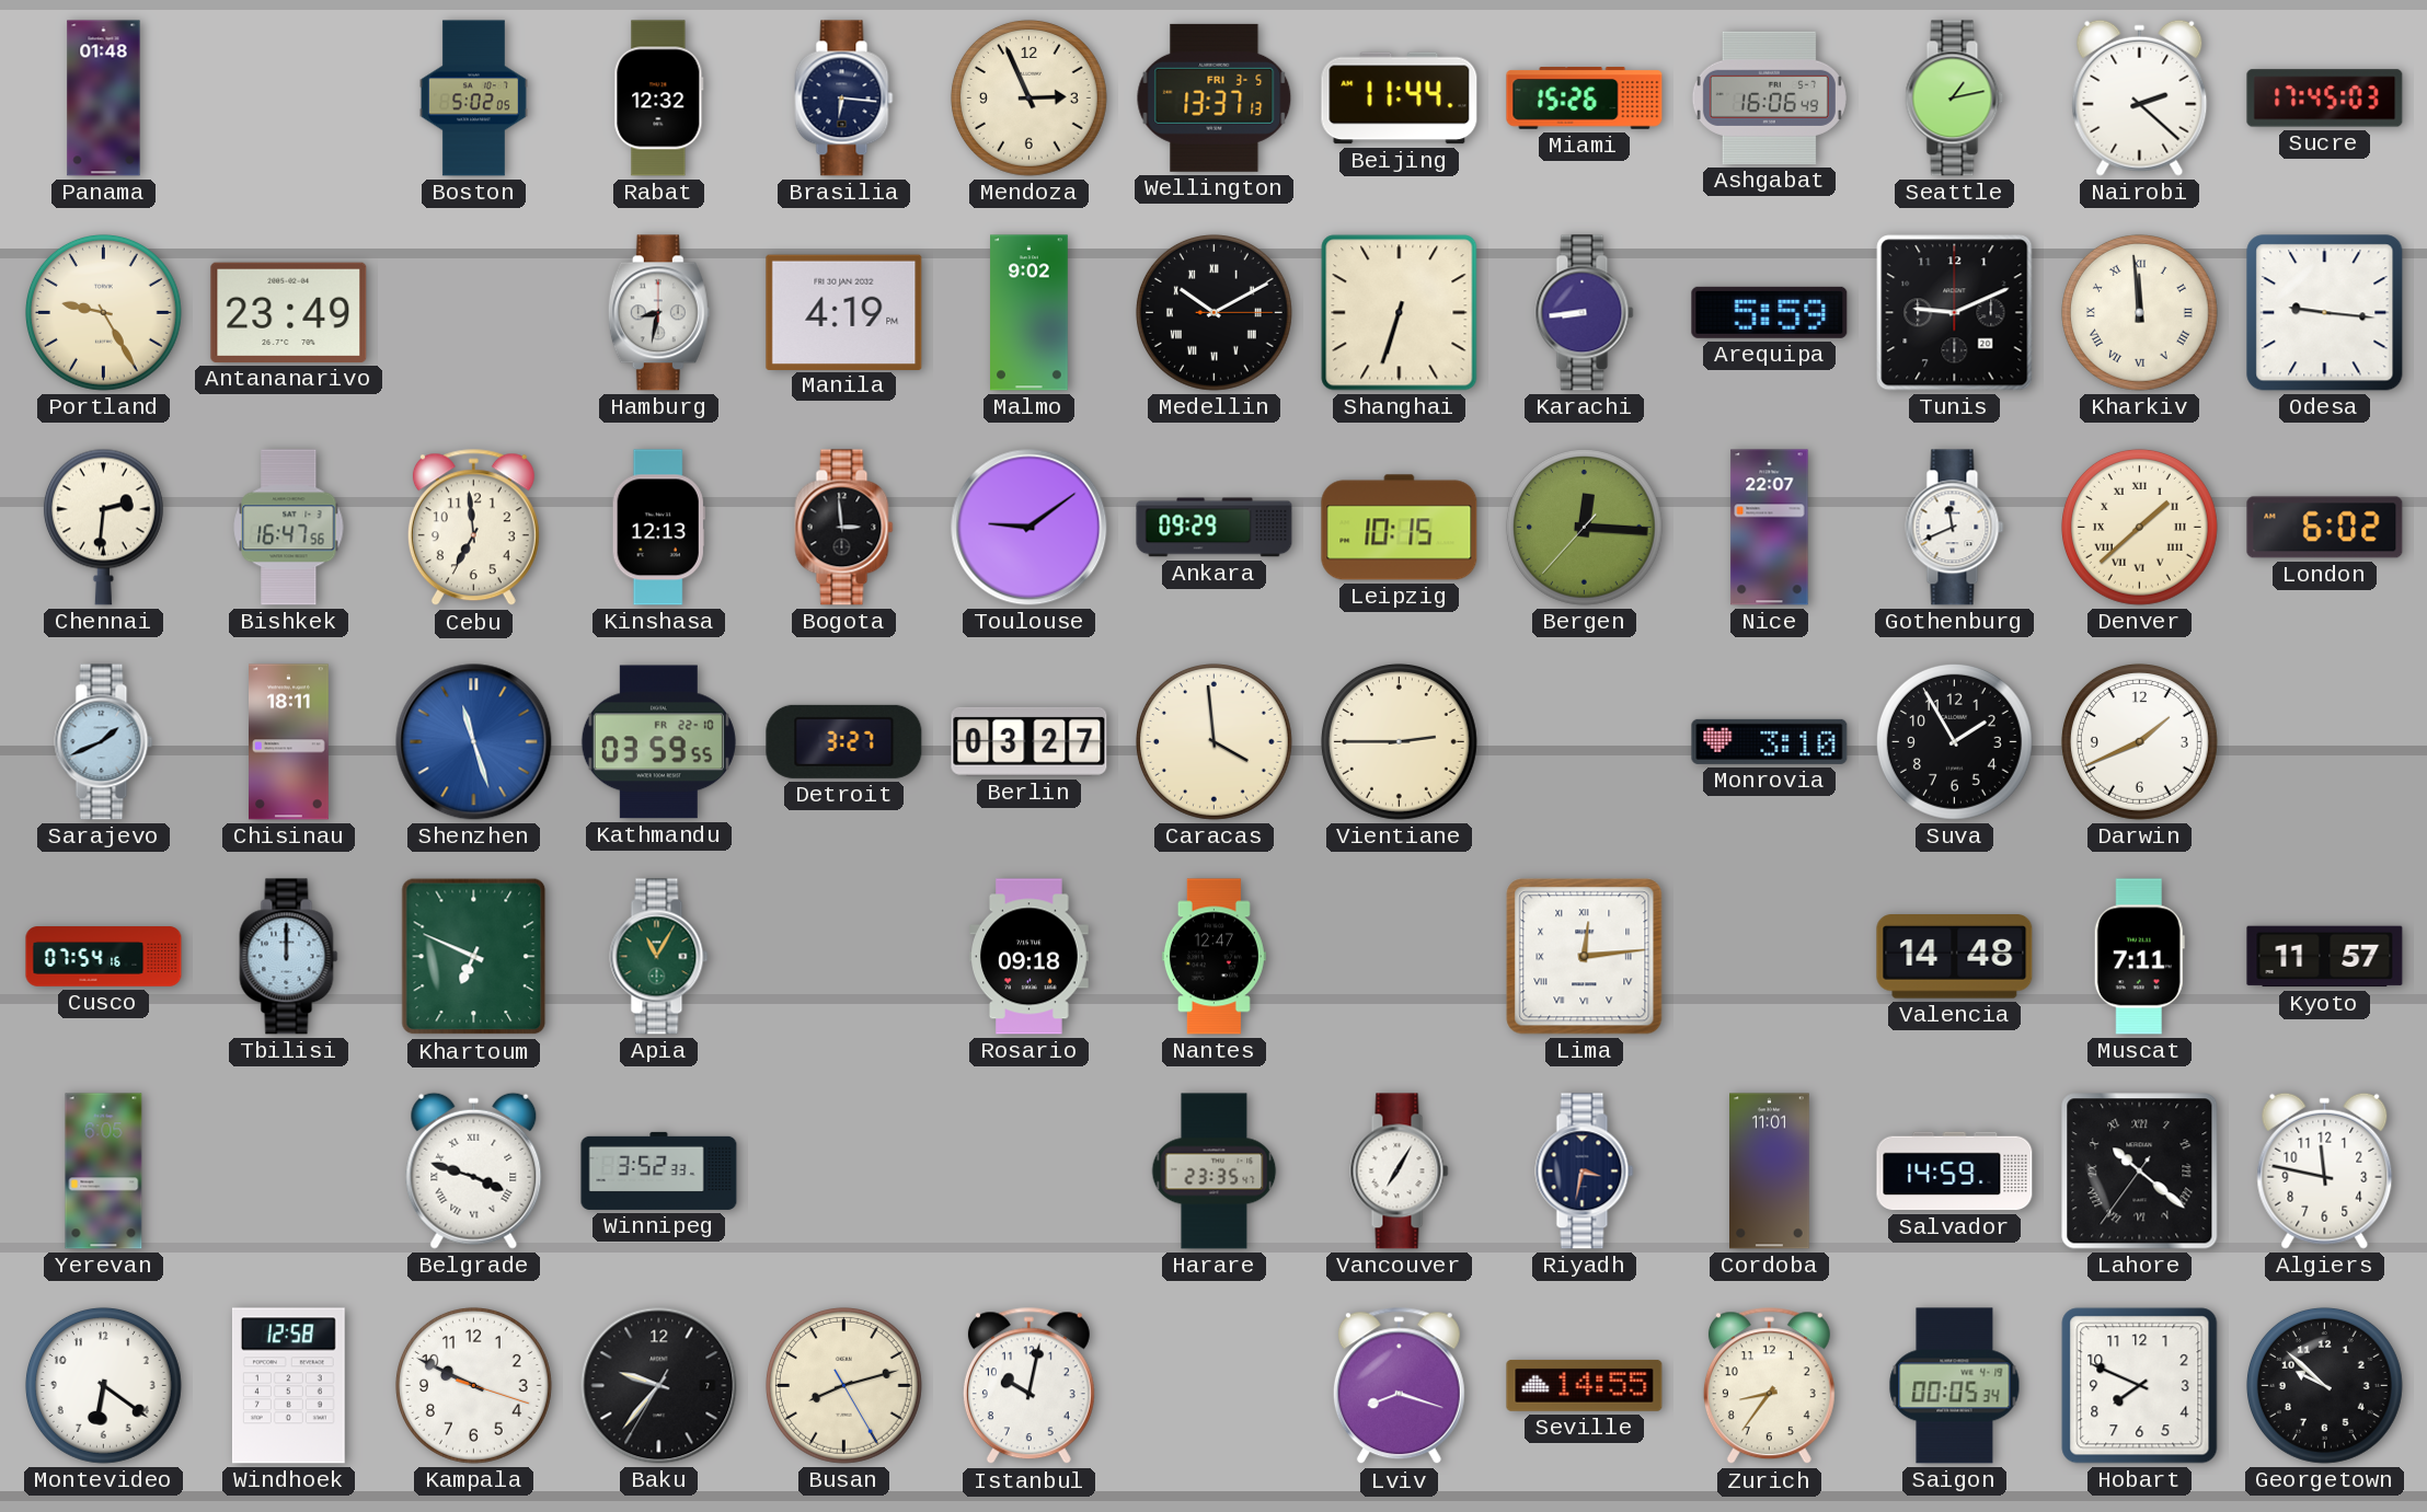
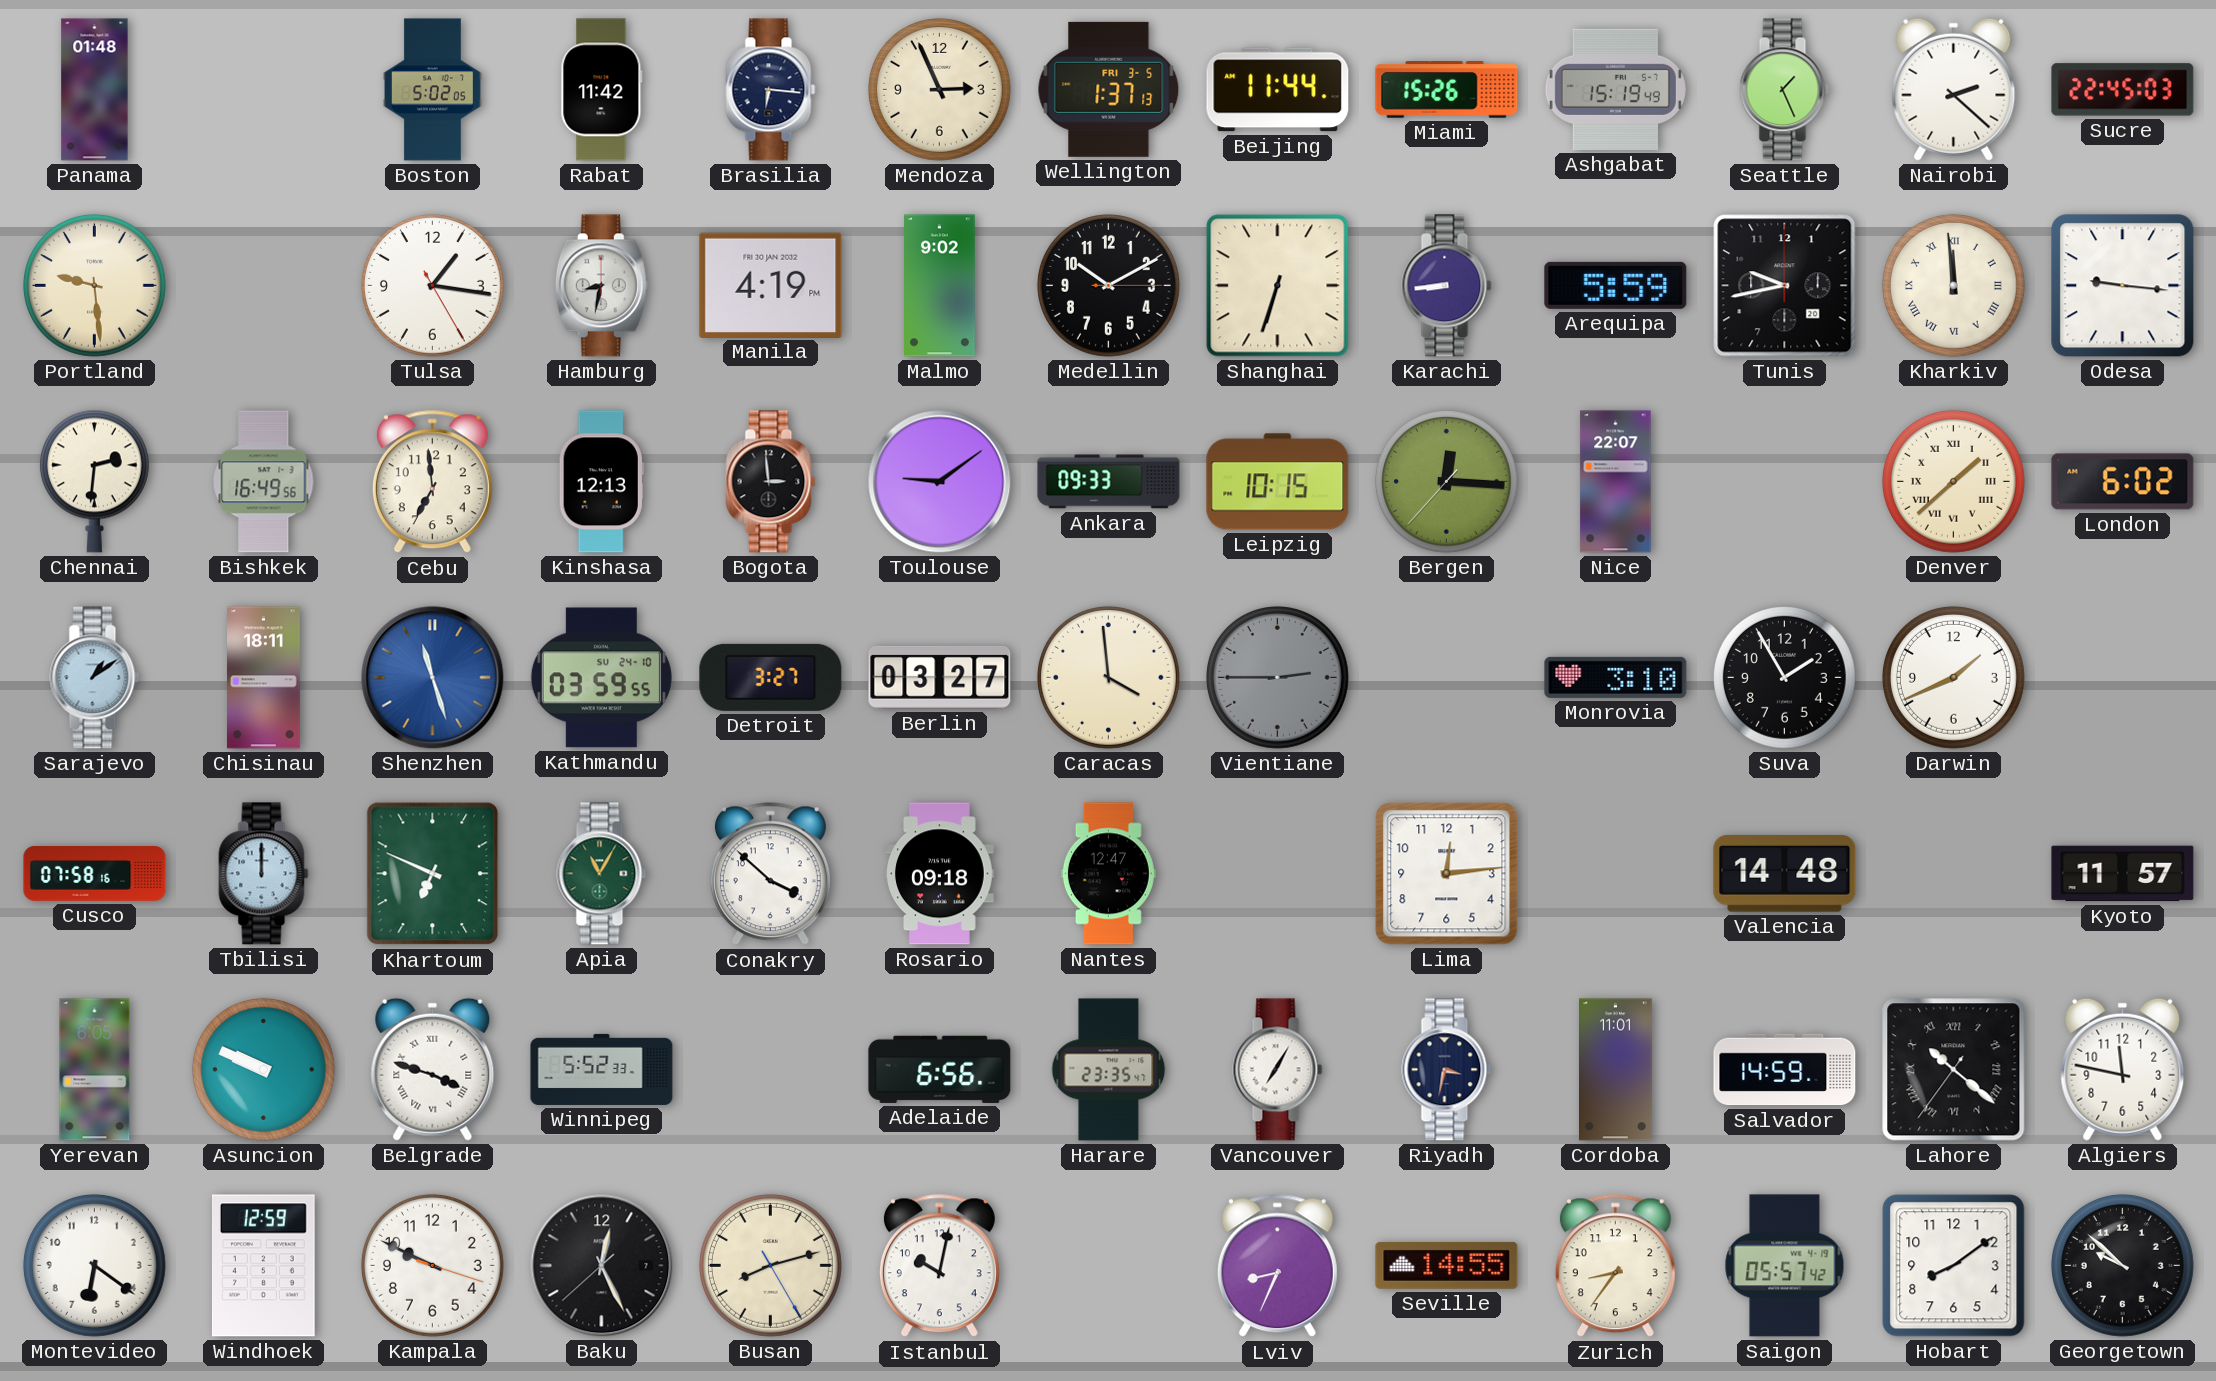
Rabat: 12:32 -> 11:42
Wellington: 13:37 -> 1:37
Ashgabat: 16:06 -> 15:19
Seattle: 1:13 -> 1:26
Sucre: 17:45 -> 22:45
Portland: 9:25 -> 9:29
Antananarivo: 23:49 -> none
Tulsa: none -> 1:16
Medellin numerals: Roman -> Arabic
Tunis: 9:11 -> 9:43
Bishkek: 16:47 -> 16:49
Ankara: 09:29 -> 09:33
Gothenburg: 11:41 -> none
Sarajevo: 1:41 -> 1:09
Kathmandu date: FR 22-10 -> SU 24-10
Vientiane dial: cream -> grey
Cusco: 07:54 -> 07:58
Conakry: none -> 3:52
Lima numerals: Roman -> Arabic
Muscat: 7:11 -> none
Asuncion: none -> 9:49
Winnipeg: 3:52 -> 5:52
Adelaide: none -> 6:56
Windhoek: 12:58 -> 12:59
Baku: 9:36 -> 12:25
Lviv: 8:18 -> 8:34
Saigon: 00:05 -> 05:57
Hobart: 7:49 -> 8:09
